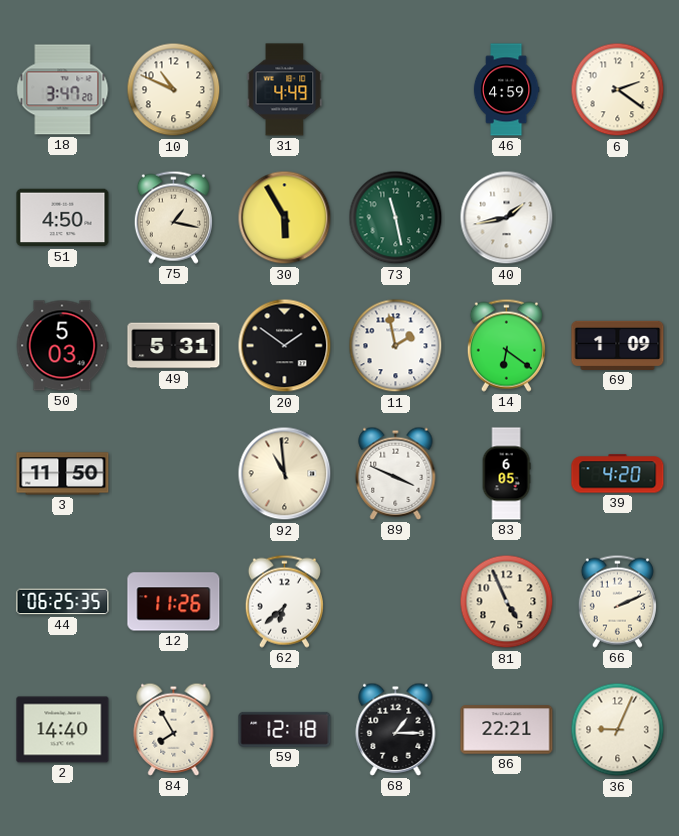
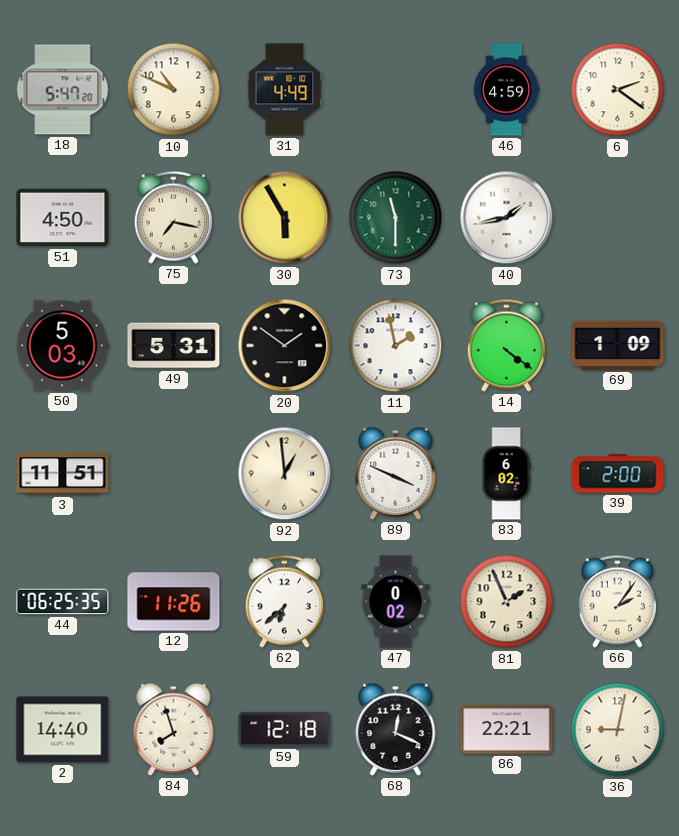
18: 3:47 -> 5:47
75: 1:17 -> 7:17
73: 11:28 -> 11:30
14: 6:21 -> 4:21
3: 11:50 -> 11:51
92: 10:59 -> 12:59
83: 6:05 -> 6:02
39: 4:20 -> 2:00
47: none -> 0:02
81: 4:56 -> 1:56
66: 2:11 -> 2:06
84: 7:55 -> 7:57
68: 1:15 -> 12:19
36: 9:04 -> 9:02
